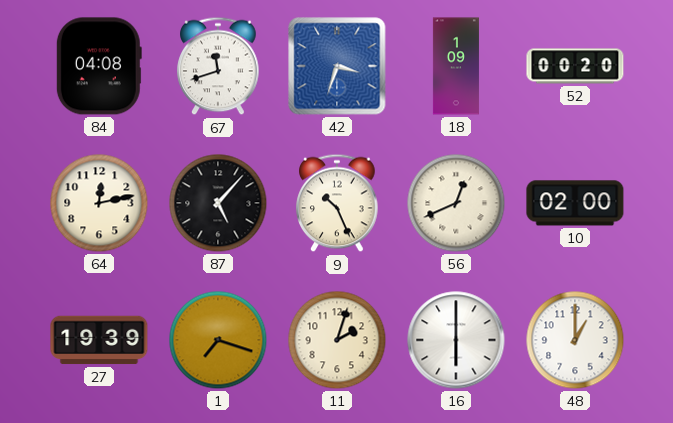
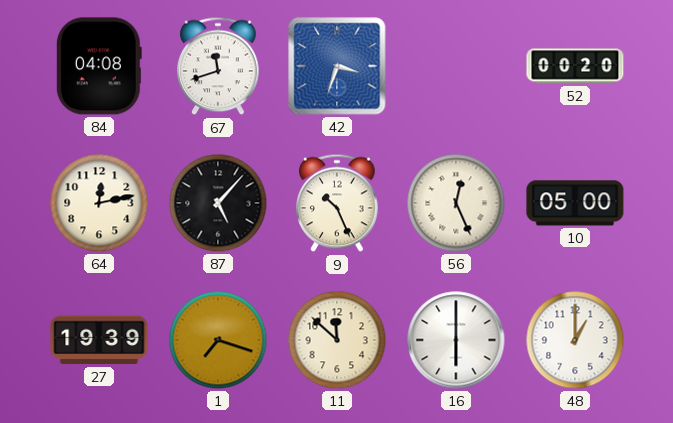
18: 1:09 -> none
56: 12:41 -> 12:26
10: 02:00 -> 05:00
11: 2:03 -> 11:52
